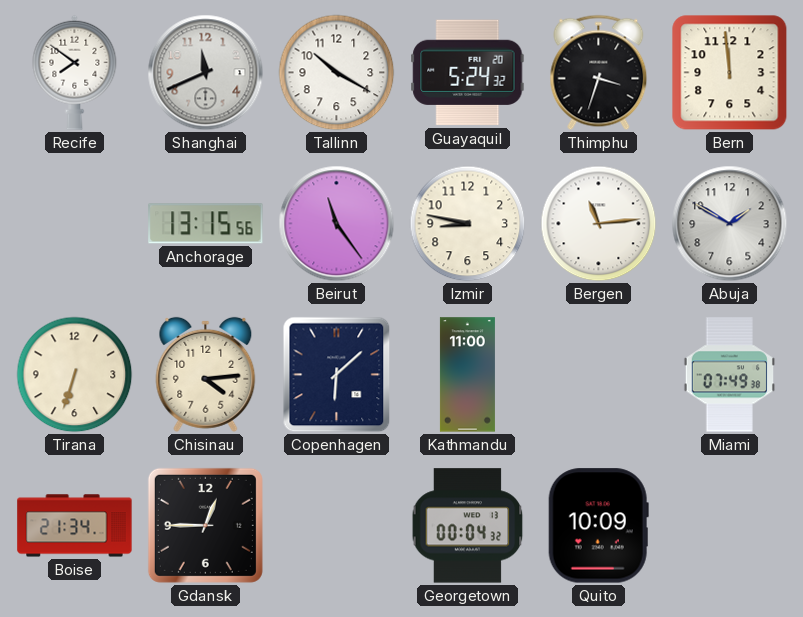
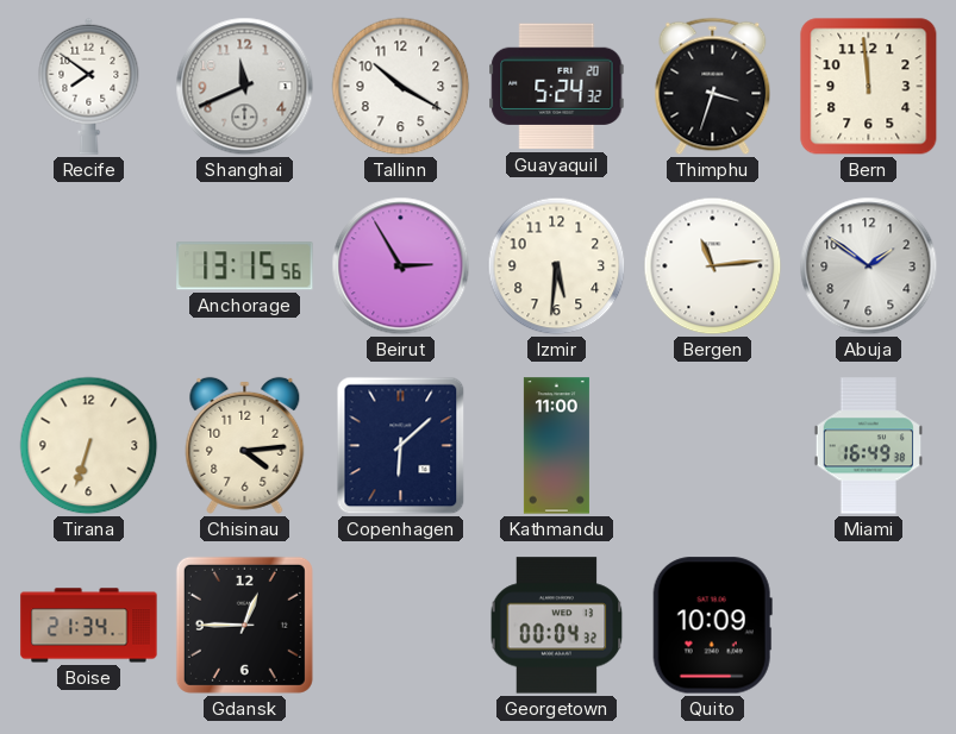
Beirut: 11:24 -> 2:55
Izmir: 8:47 -> 5:31
Abuja: 1:50 -> 1:51
Miami: 07:49 -> 16:49
